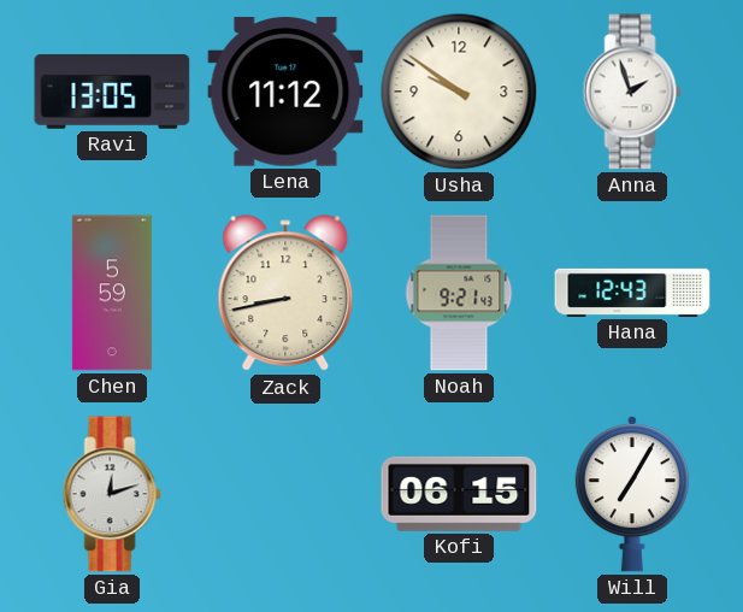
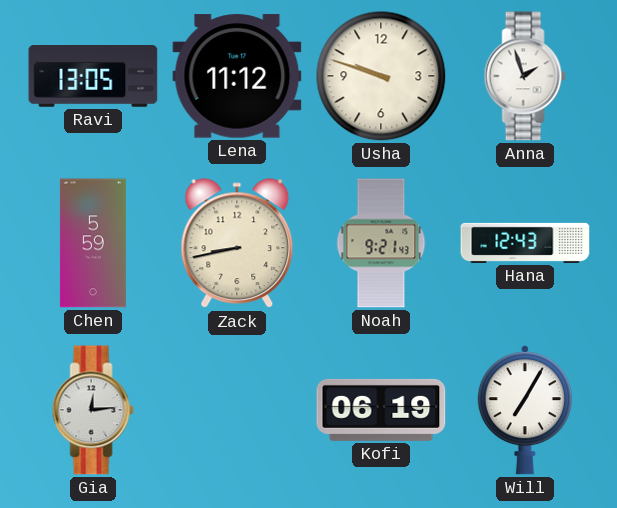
Usha: 9:51 -> 9:48
Gia: 12:12 -> 12:14
Kofi: 06:15 -> 06:19
